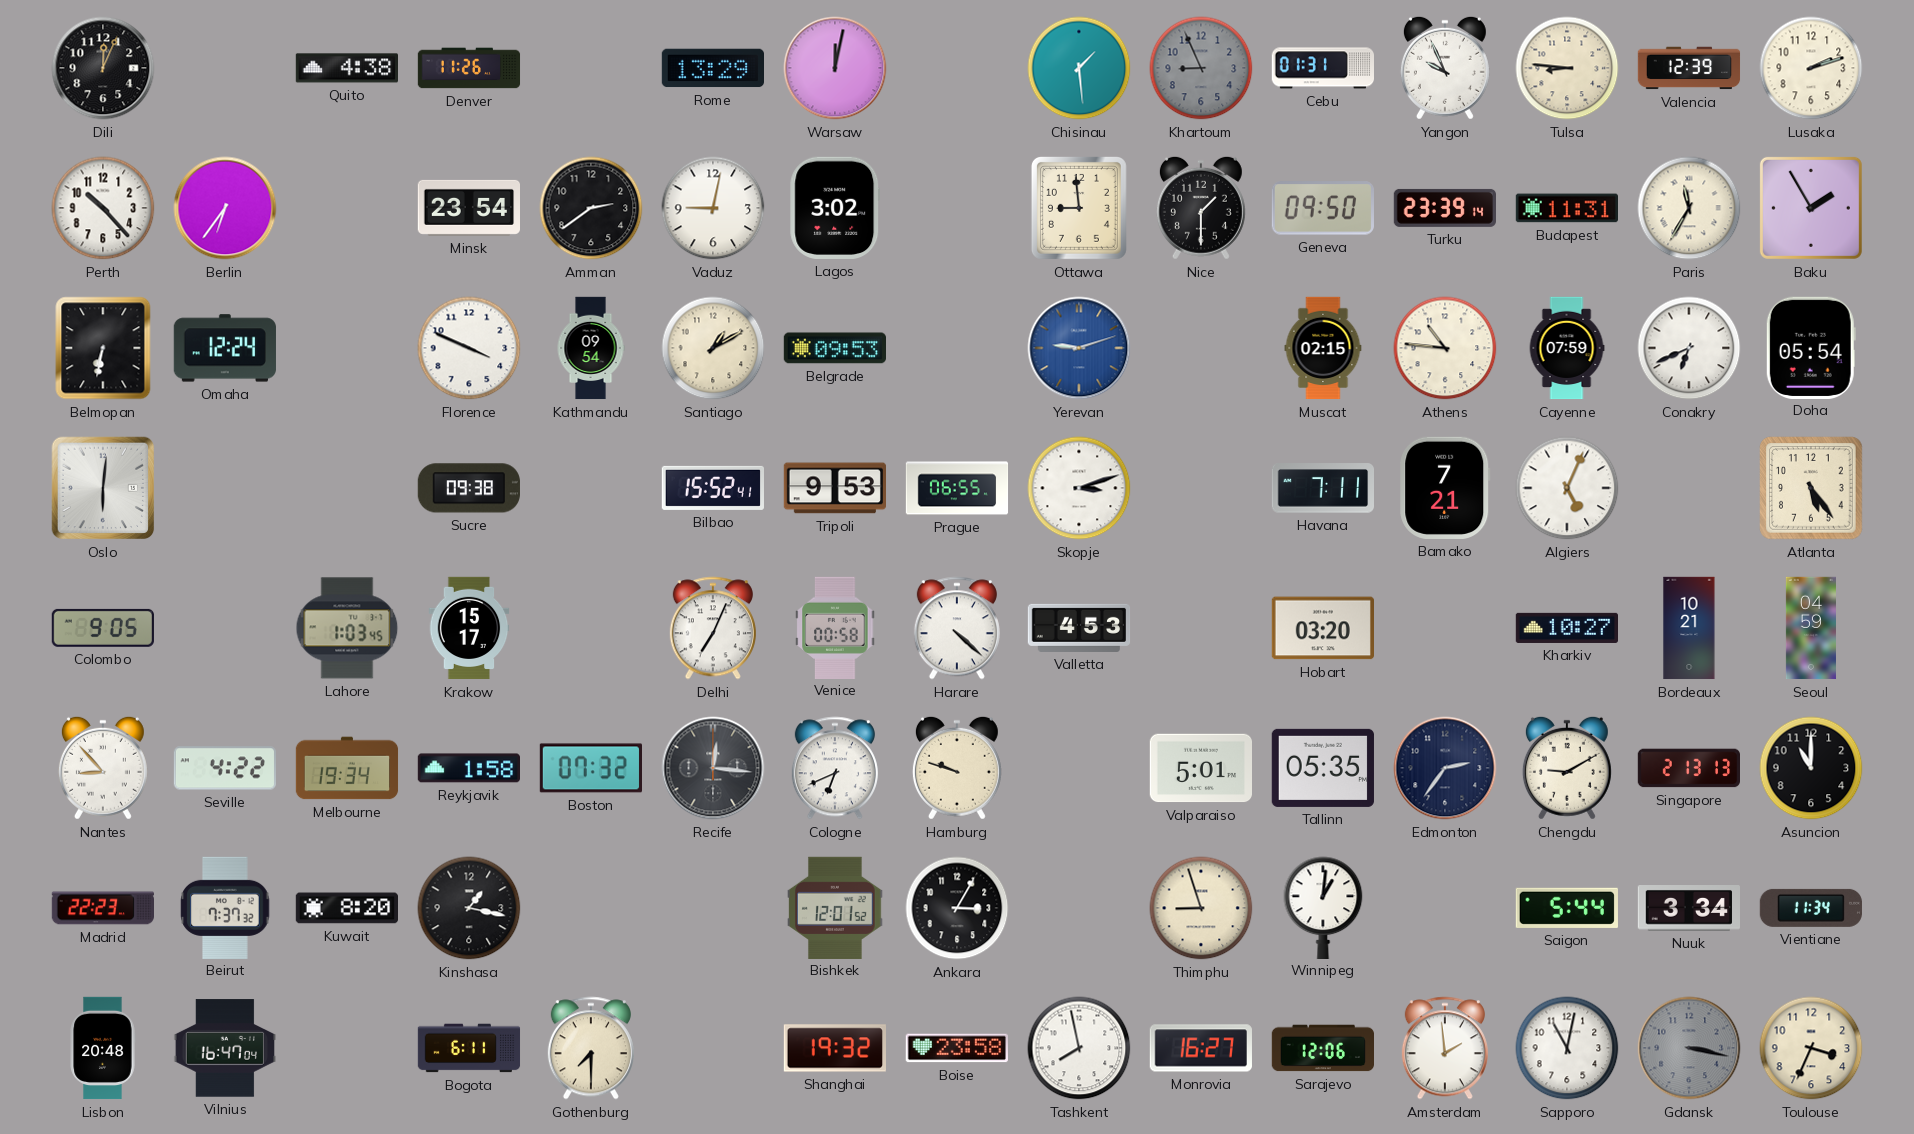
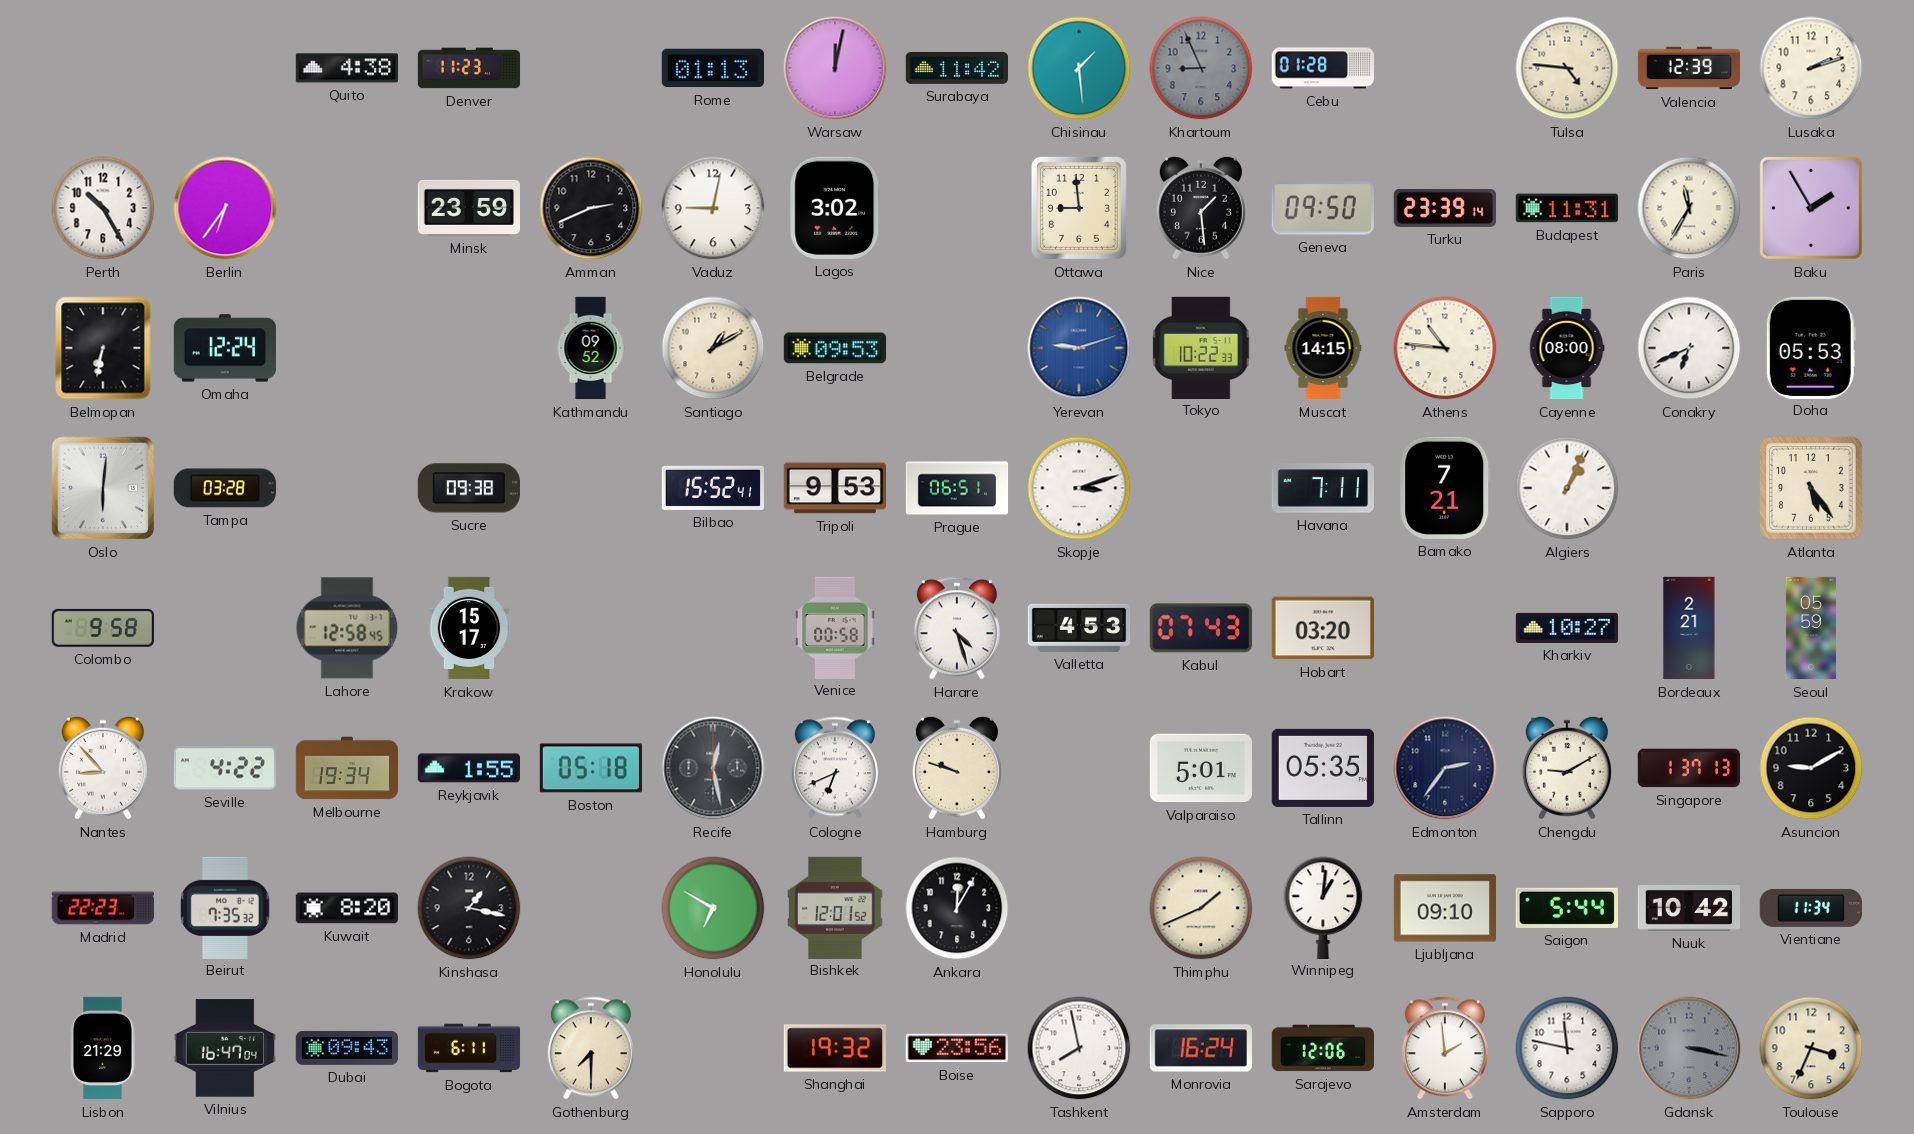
Dili: 12:04 -> none
Denver: 11:26 -> 11:23
Rome: 13:29 -> 01:13
Surabaya: none -> 11:42
Cebu: 01:31 -> 01:28
Yangon: 9:56 -> none
Tulsa: 8:46 -> 4:46
Perth: 10:23 -> 10:25
Minsk: 23:54 -> 23:59
Amman: 2:39 -> 2:41
Nice: 1:30 -> 1:29
Florence: 3:49 -> none
Kathmandu: 09:54 -> 09:52
Tokyo: none -> 10:22
Muscat: 02:15 -> 14:15
Cayenne: 07:59 -> 08:00
Doha: 05:54 -> 05:53
Tampa: none -> 03:28
Prague: 06:55 -> 06:51
Algiers: 5:04 -> 1:04
Colombo: 9:05 -> 9:58
Lahore: 1:03 -> 12:58
Delhi: 7:04 -> none
Harare: 4:22 -> 4:27
Kabul: none -> 07:43
Bordeaux: 10:21 -> 2:21
Seoul: 04:59 -> 05:59
Reykjavik: 1:58 -> 1:55
Boston: 07:32 -> 05:18
Recife: 12:16 -> 12:28
Singapore: 2:13 -> 1:37
Asuncion: 11:00 -> 9:10
Beirut: 7:37 -> 7:35
Honolulu: none -> 6:50
Ankara: 3:05 -> 12:05
Thimphu: 8:57 -> 1:41
Ljubljana: none -> 09:10
Nuuk: 3:34 -> 10:42
Lisbon: 20:48 -> 21:29
Dubai: none -> 09:43
Boise: 23:58 -> 23:56
Monrovia: 16:27 -> 16:24
Sapporo: 11:02 -> 11:47
